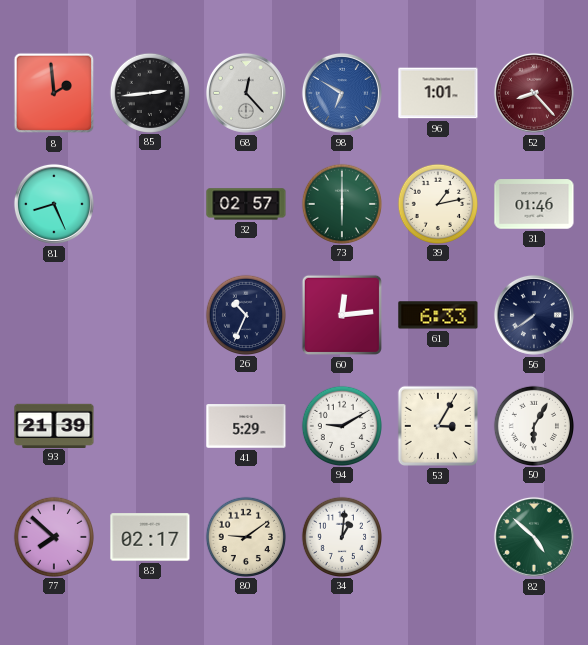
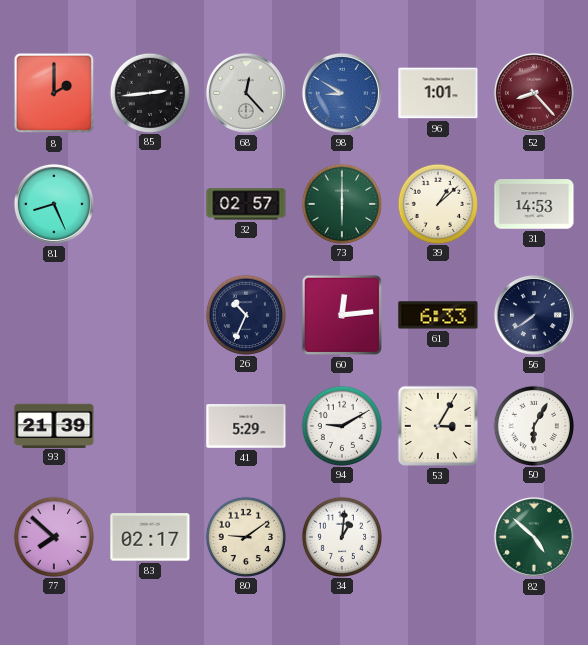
8: 1:59 -> 2:00
98: 6:50 -> 8:50
39: 1:13 -> 1:08
31: 01:46 -> 14:53
